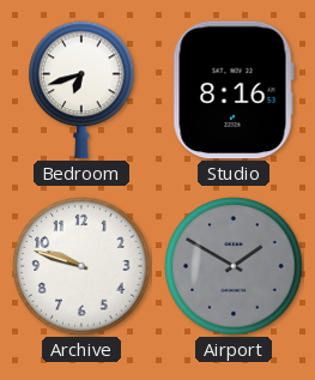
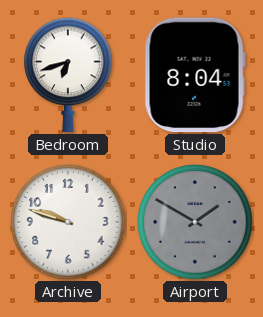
Studio: 8:16 -> 8:04
